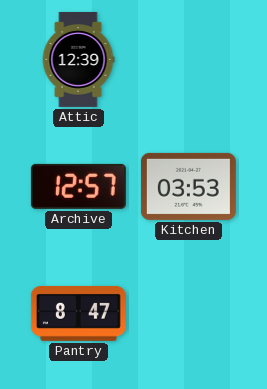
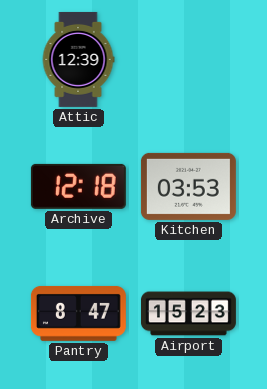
Archive: 12:57 -> 12:18
Airport: none -> 15:23
